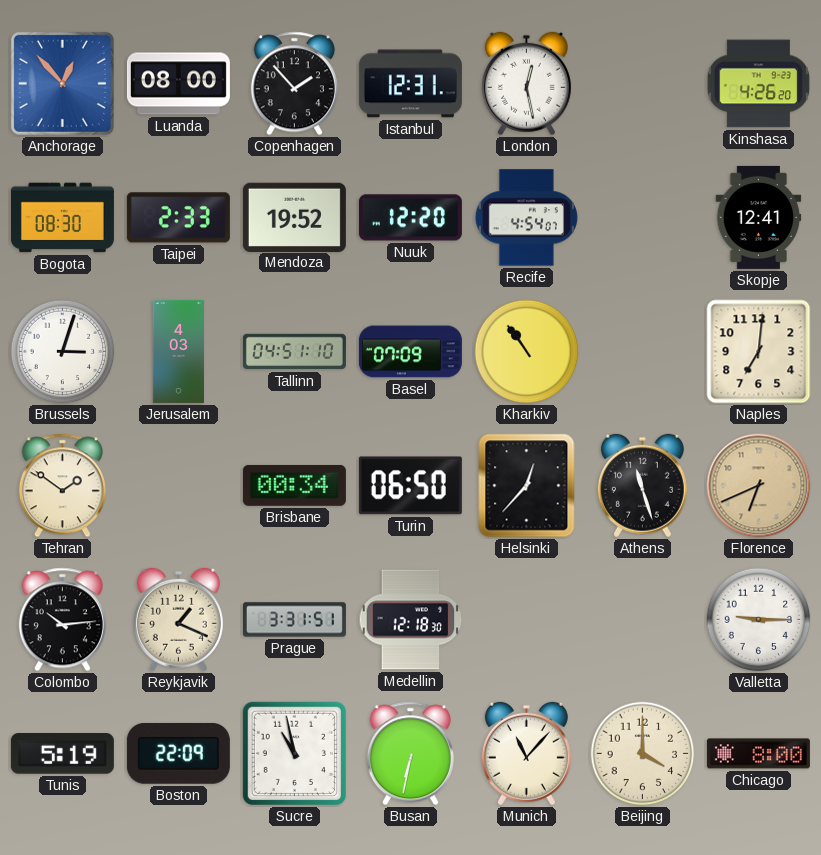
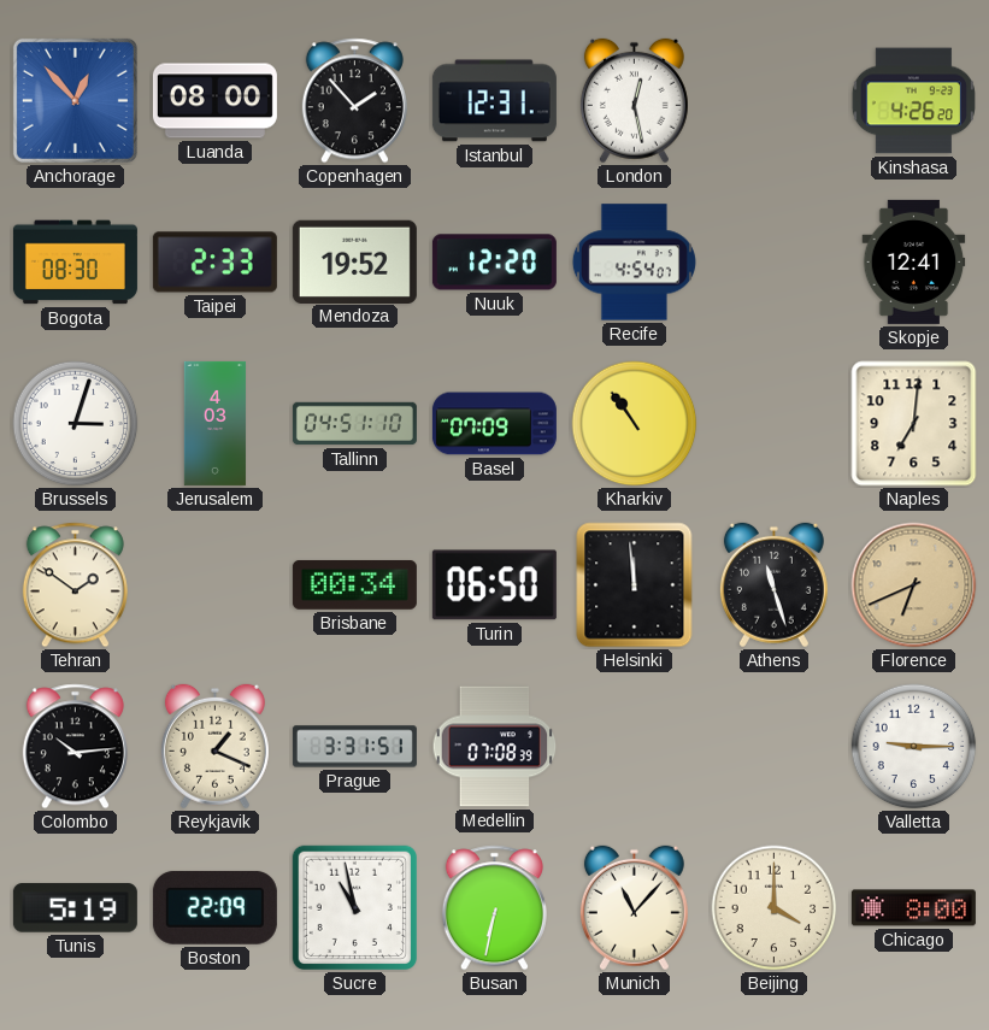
Helsinki: 12:37 -> 11:59
Medellin: 12:18 -> 07:08
